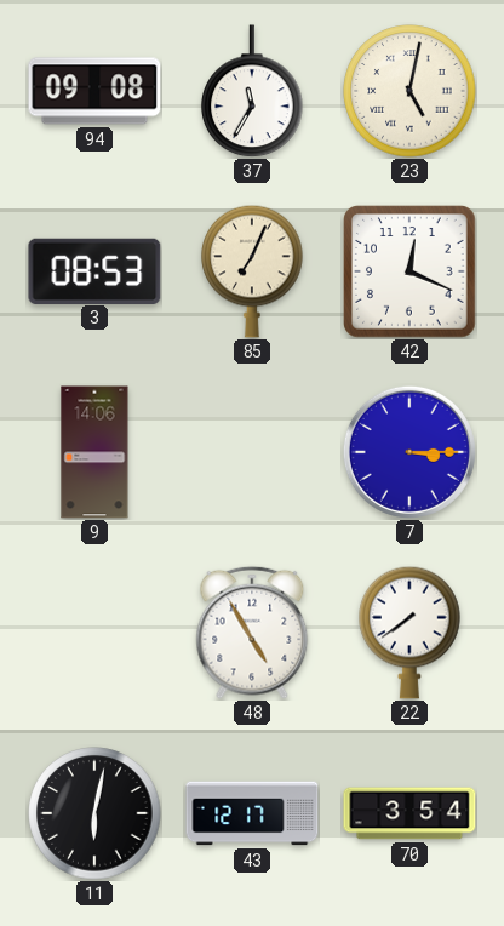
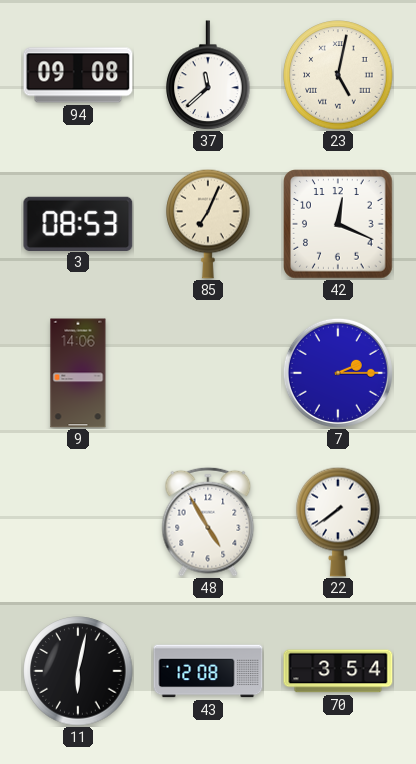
37: 11:35 -> 11:38
7: 3:15 -> 2:15
43: 12:17 -> 12:08
